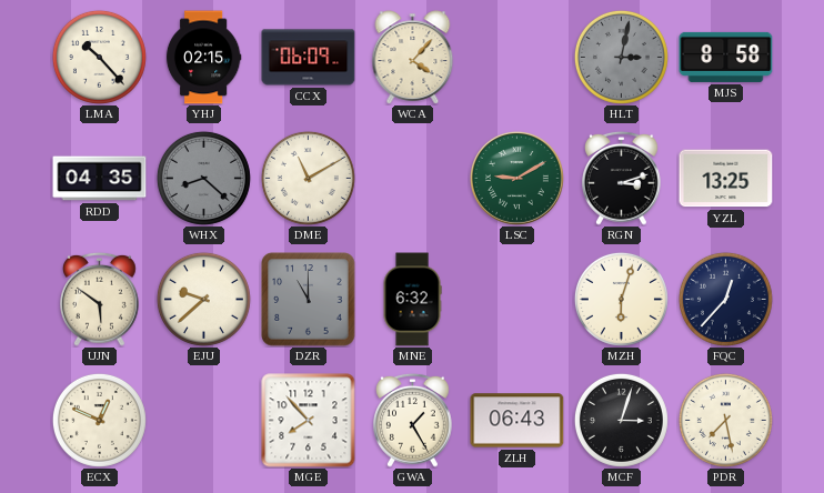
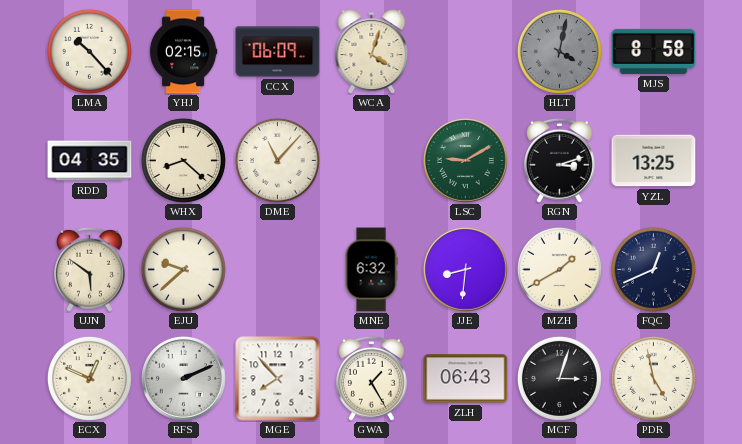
WCA: 4:07 -> 4:03
HLT: 3:02 -> 4:02
WHX dial: grey -> cream
DME: 11:10 -> 11:07
DZR: 11:00 -> none
JJE: none -> 8:31
MZH: 6:03 -> 1:40
FQC: 12:37 -> 12:41
RFS: none -> 2:11
PDR: 7:28 -> 4:58
